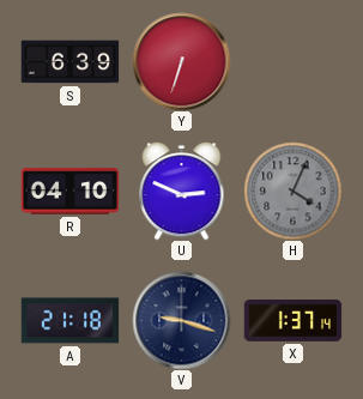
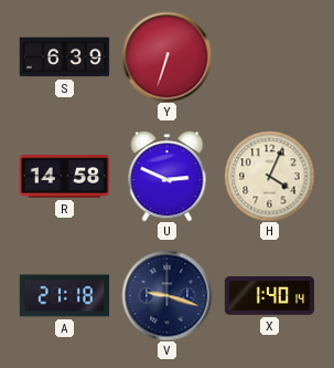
R: 04:10 -> 14:58
H dial: grey -> cream
X: 1:37 -> 1:40
